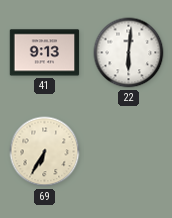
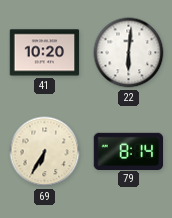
41: 9:13 -> 10:20
79: none -> 8:14
